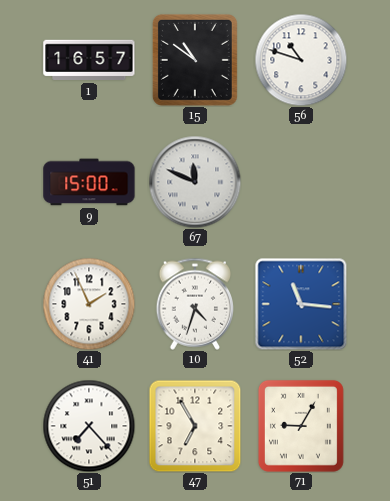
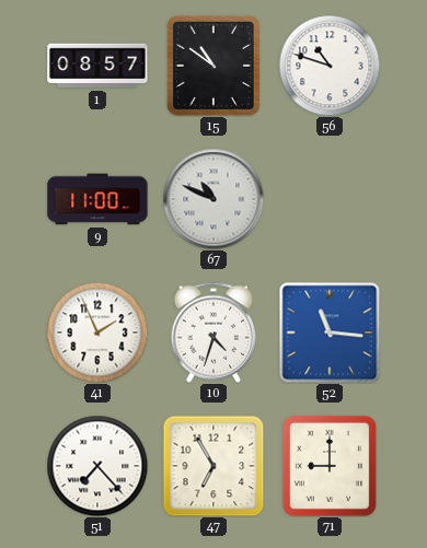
1: 16:57 -> 08:57
9: 15:00 -> 11:00
67: 11:49 -> 10:49
71: 9:05 -> 9:00
